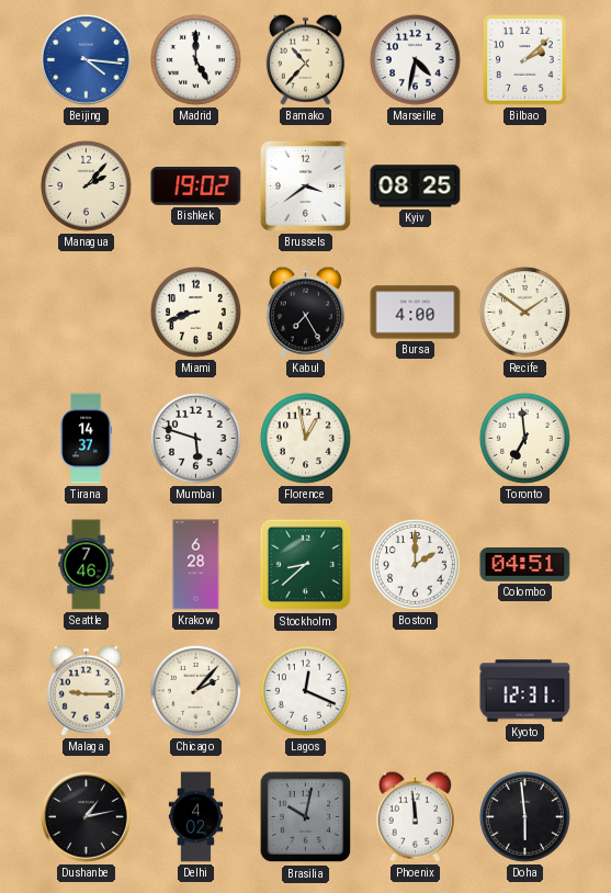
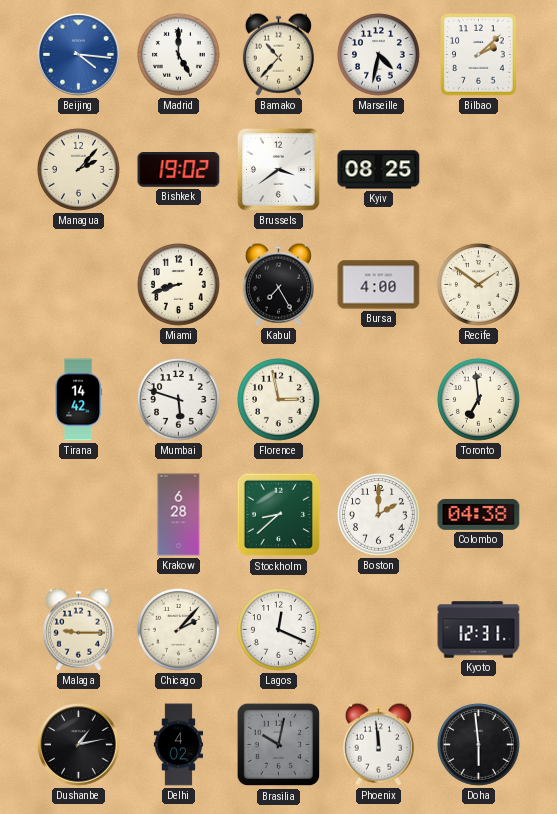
Tirana: 14:37 -> 14:42
Florence: 12:58 -> 2:58
Seattle: 7:46 -> none
Colombo: 04:51 -> 04:38
